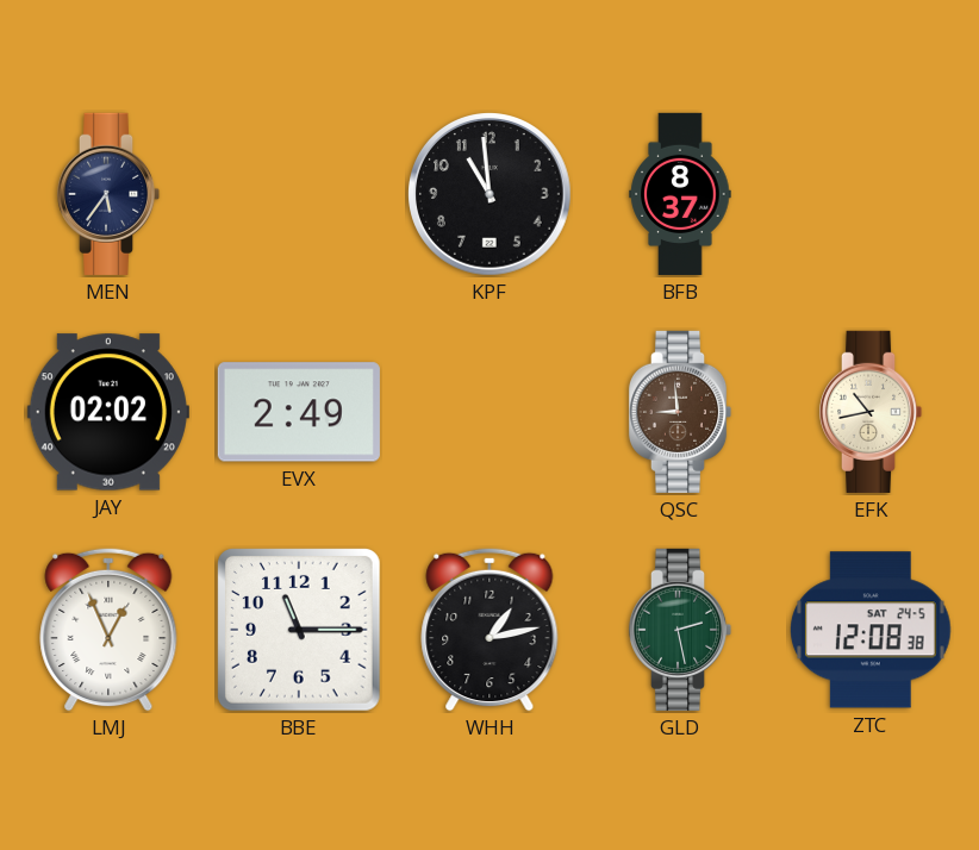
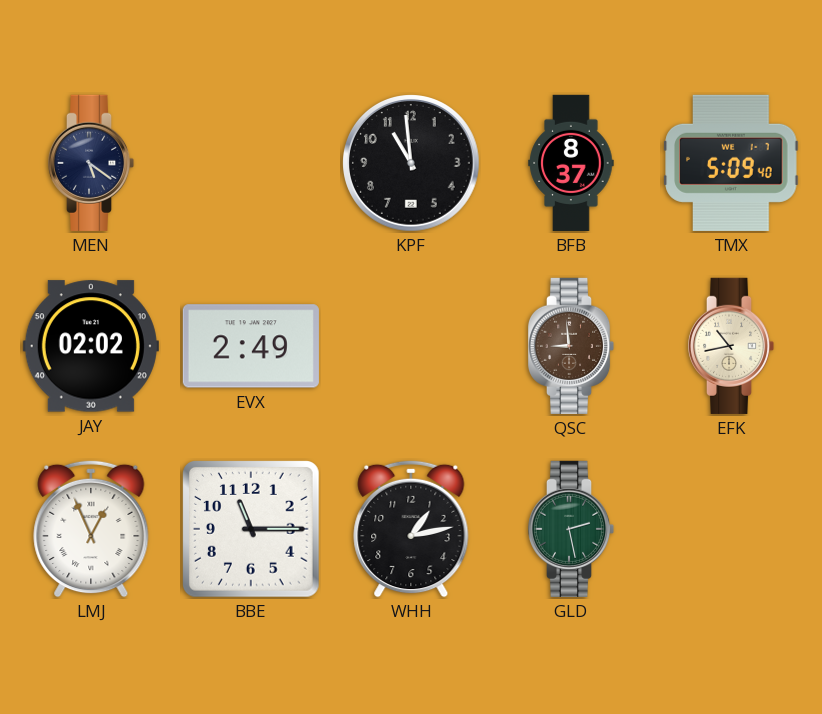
MEN: 5:36 -> 5:21
TMX: none -> 5:09
ZTC: 12:08 -> none
